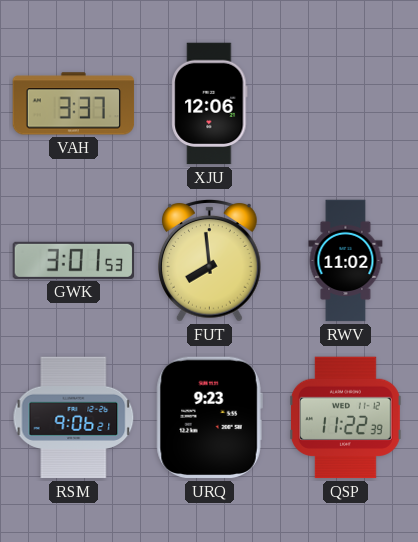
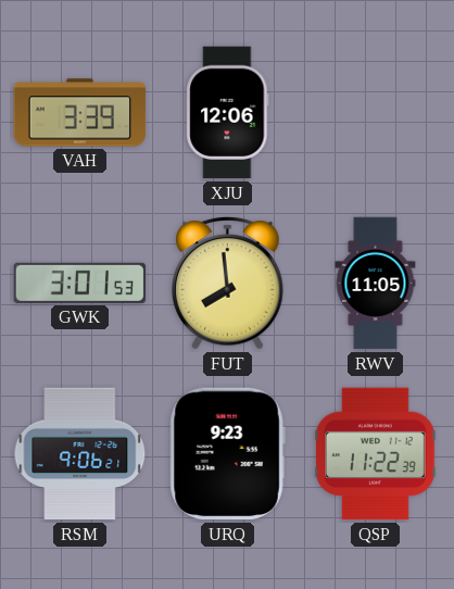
VAH: 3:37 -> 3:39
RWV: 11:02 -> 11:05
